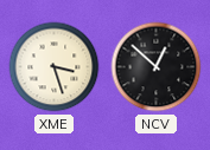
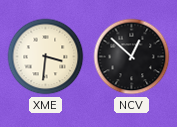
XME: 3:27 -> 3:31
